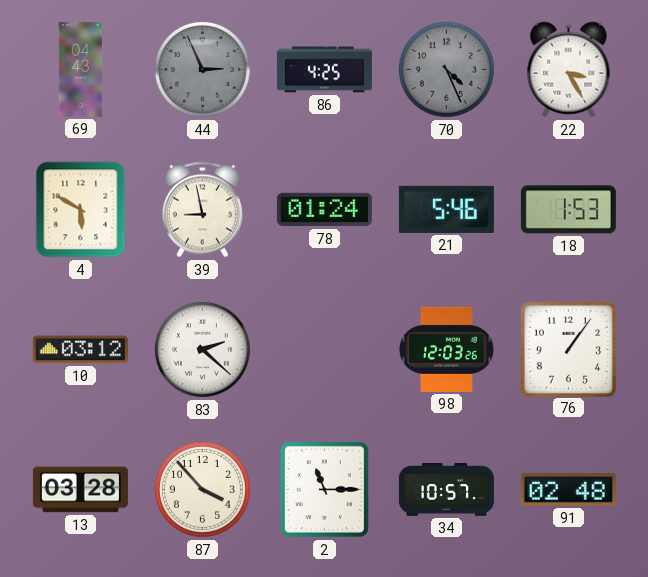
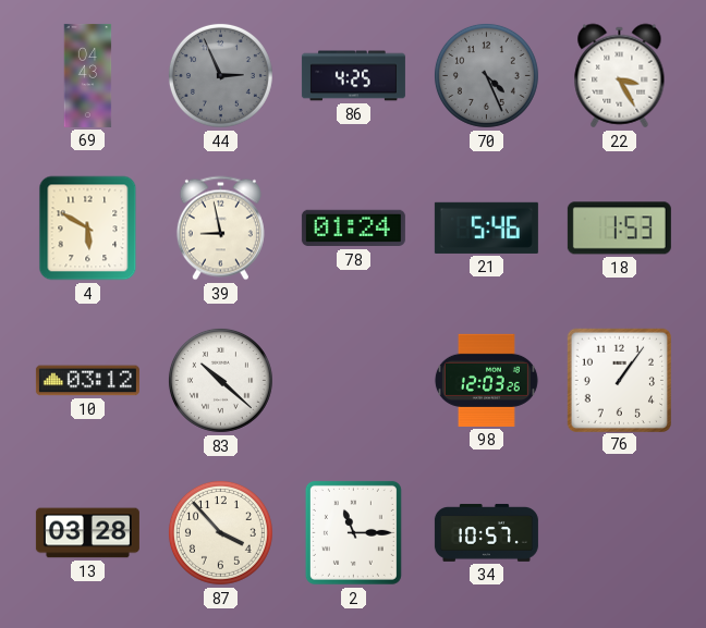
83: 2:22 -> 10:22
91: 02:48 -> none
